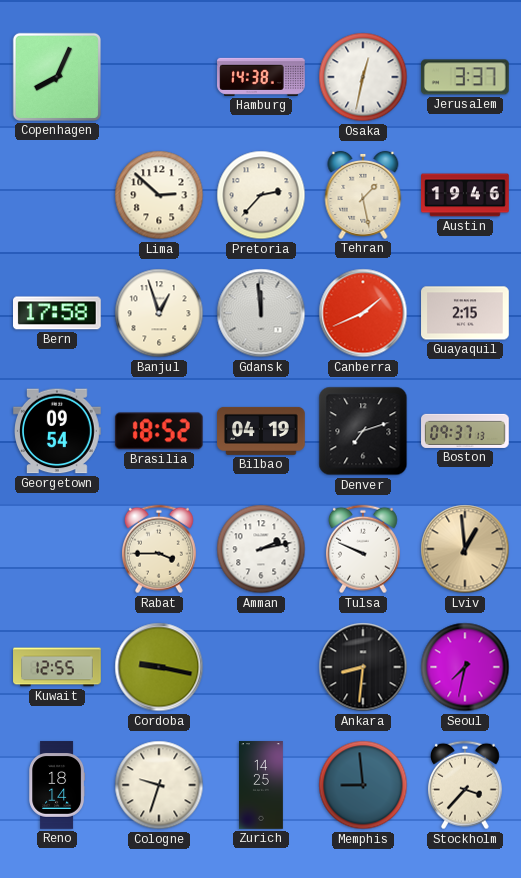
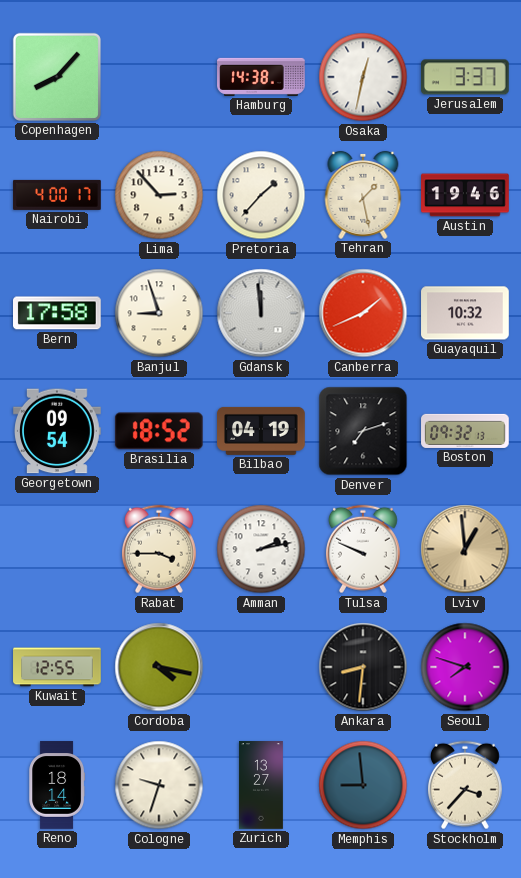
Copenhagen: 8:04 -> 8:07
Nairobi: none -> 4:00
Lima: 2:52 -> 2:53
Pretoria: 2:37 -> 1:37
Banjul: 12:57 -> 8:57
Guayaquil: 2:15 -> 10:32
Boston: 09:37 -> 09:32
Cordoba: 9:17 -> 4:17
Seoul: 7:32 -> 7:48
Zurich: 14:25 -> 13:27
